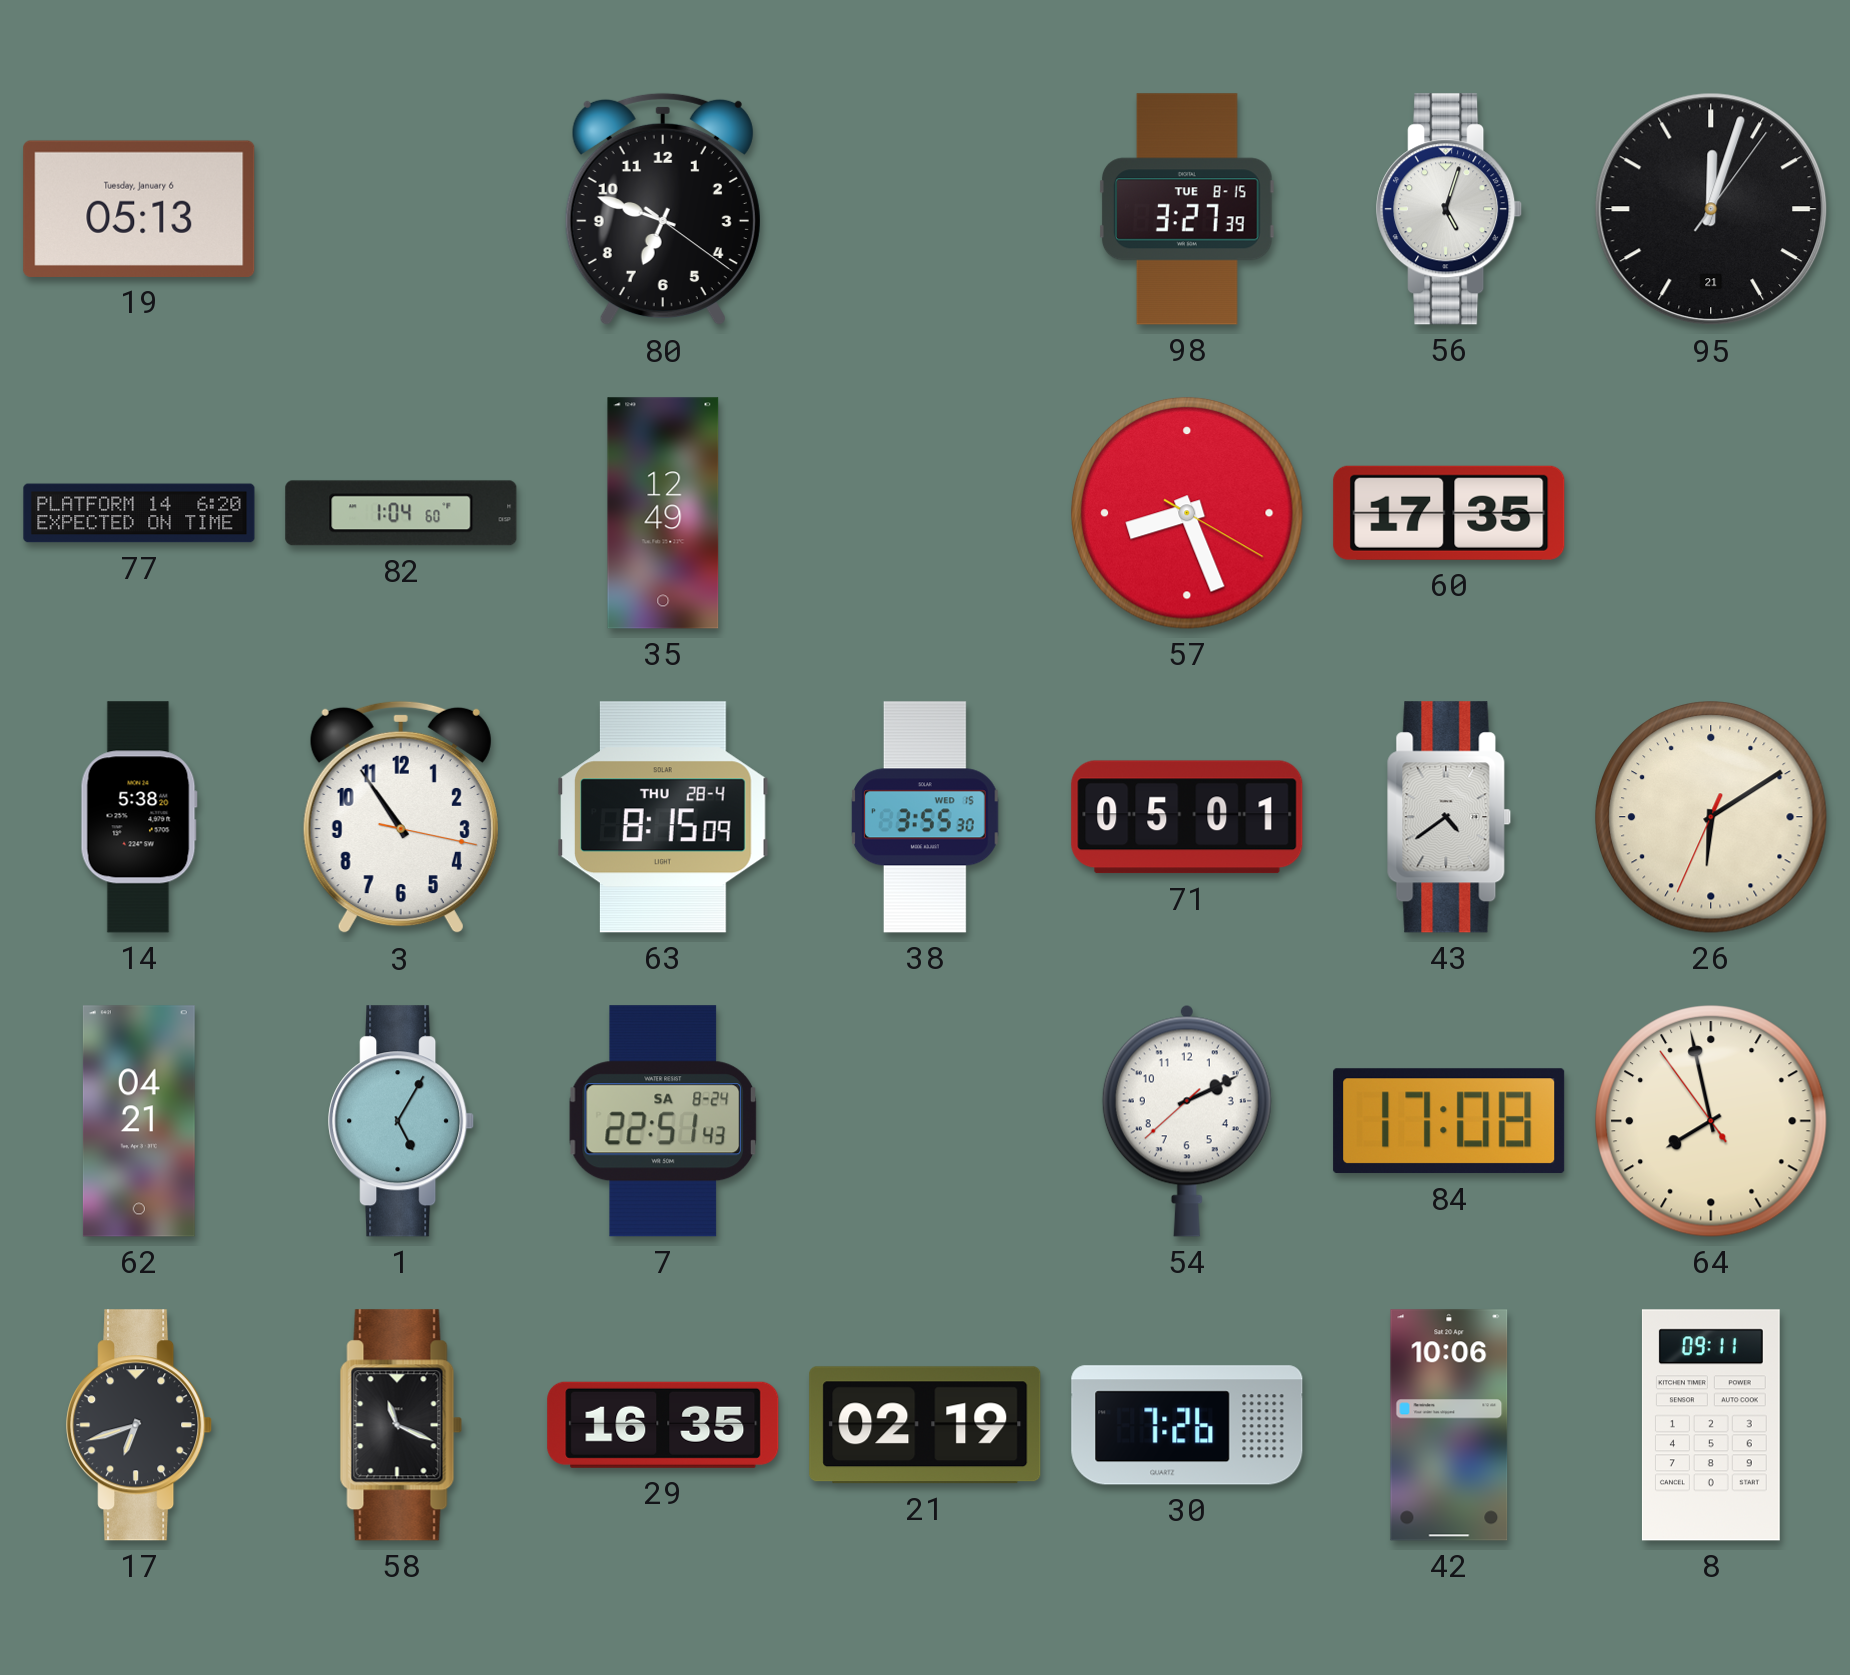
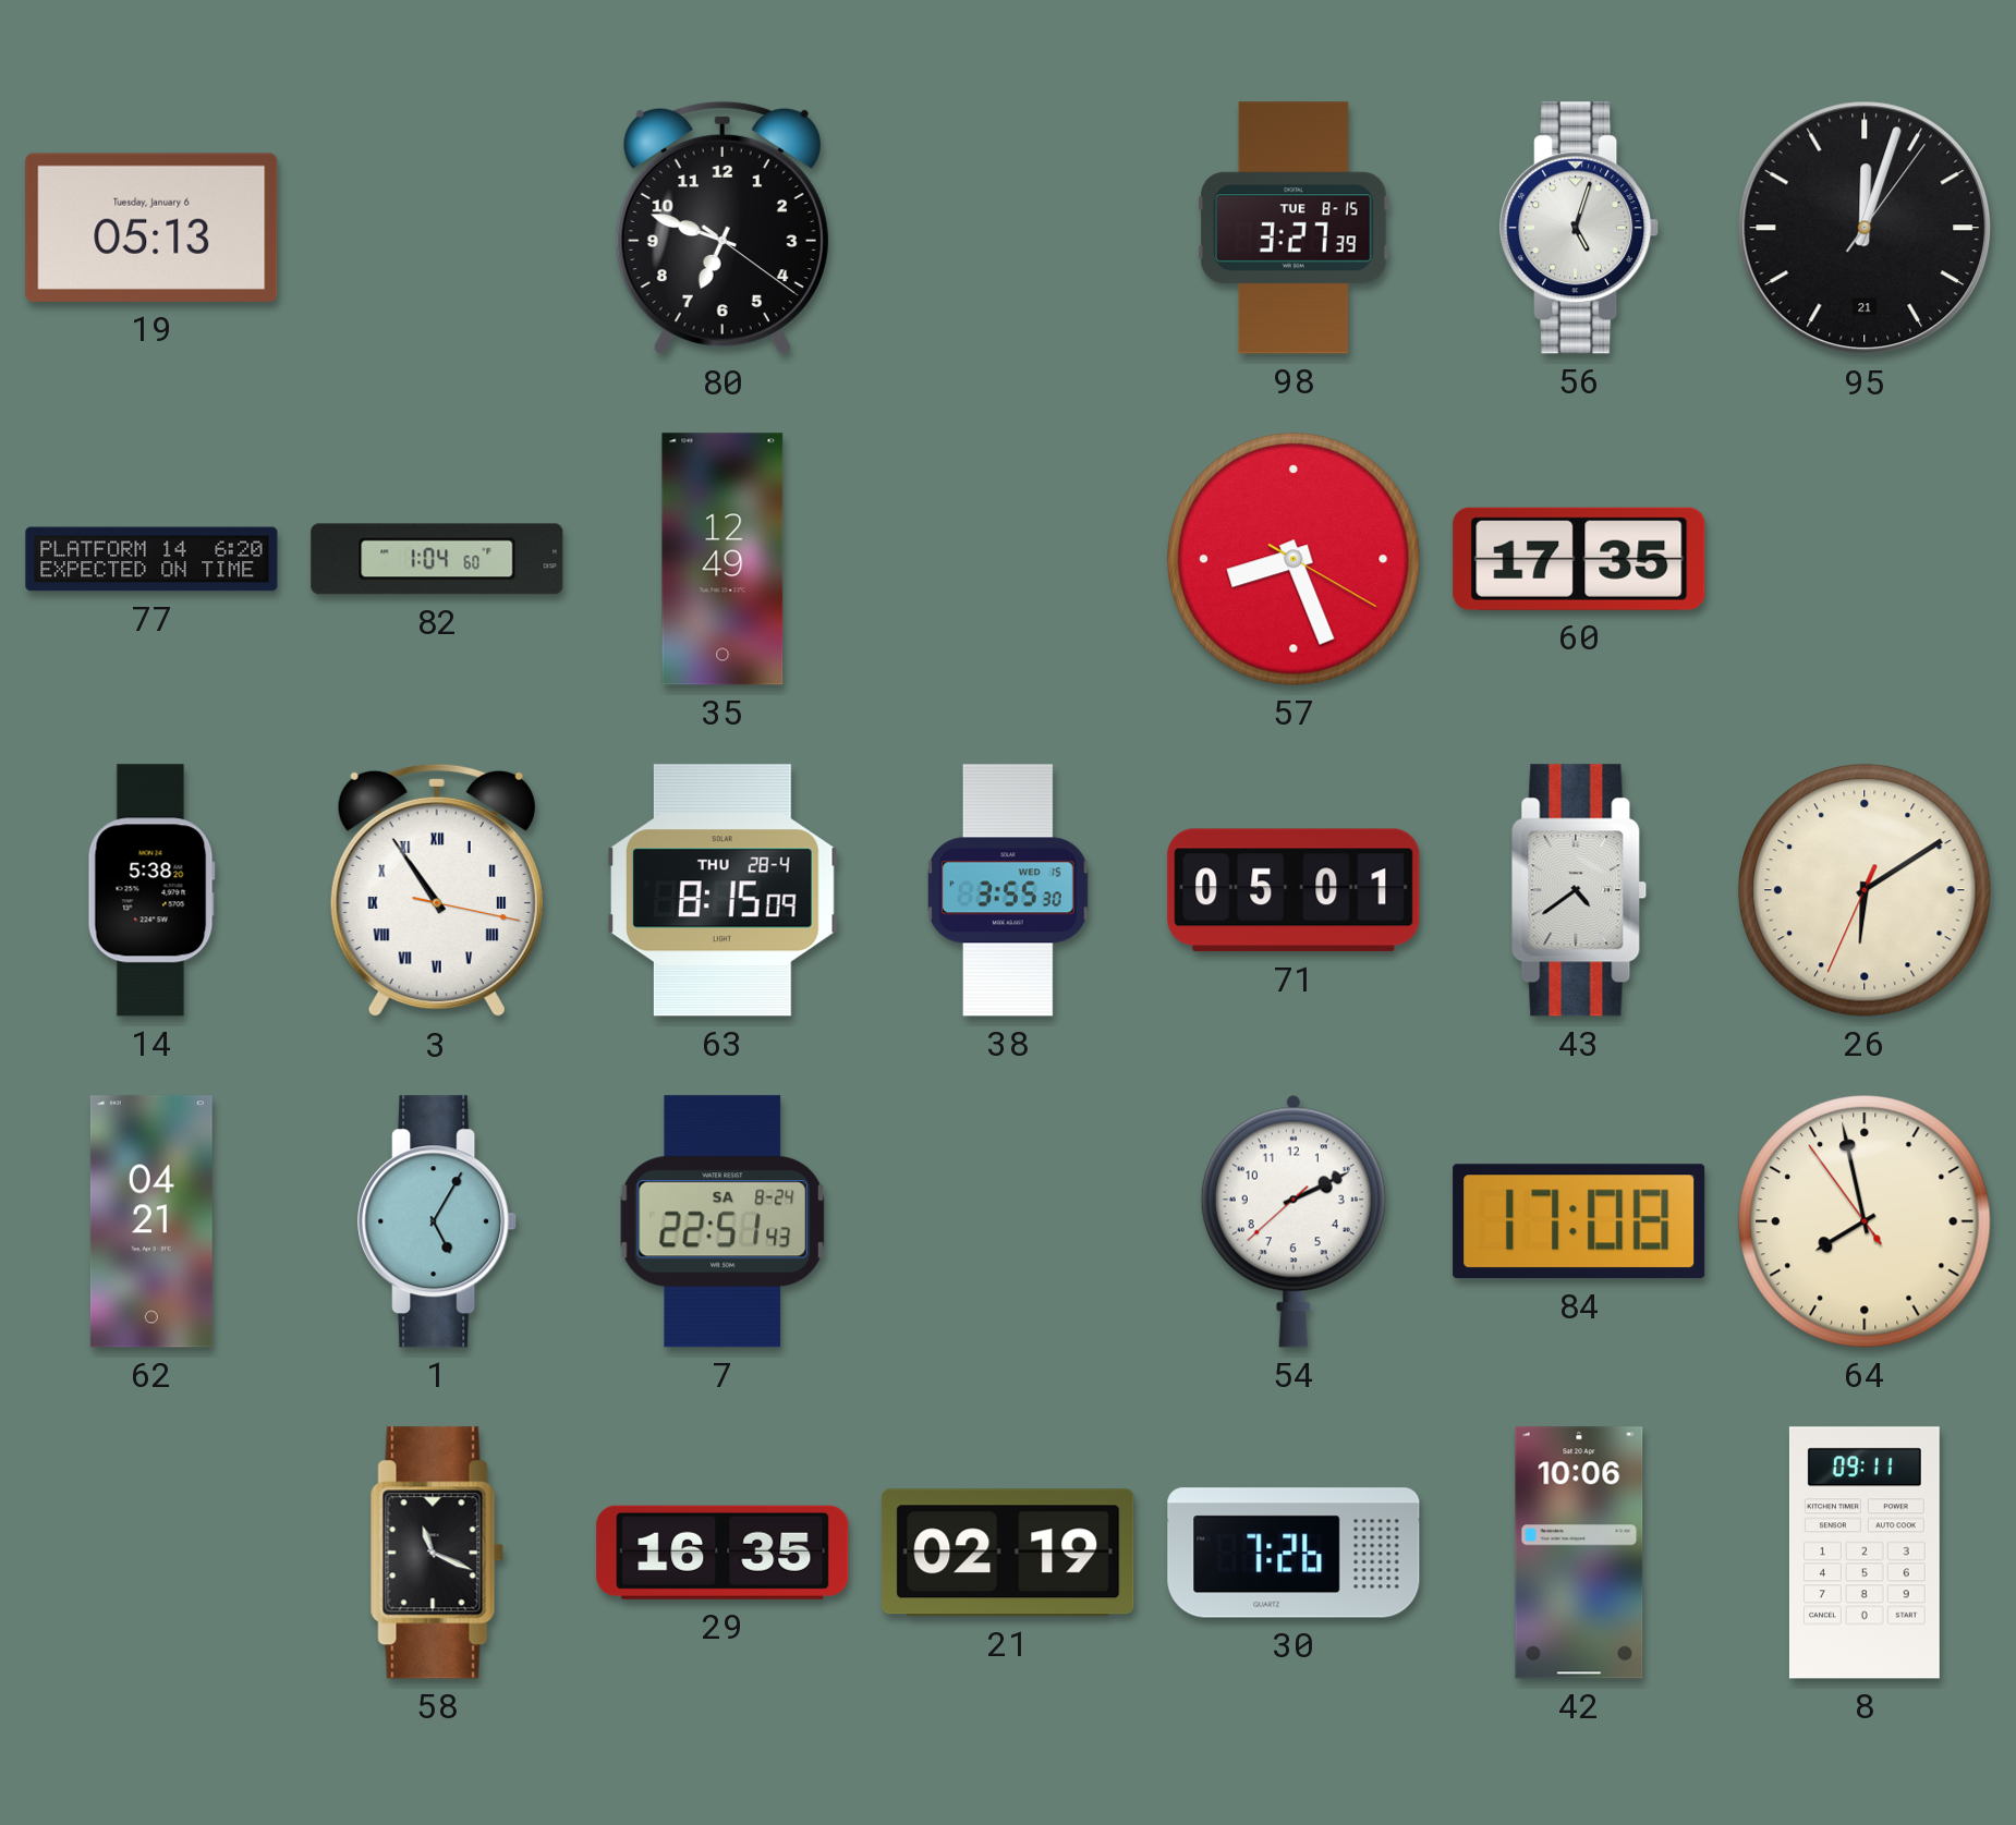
3 numerals: Arabic -> Roman
17: 6:42 -> none
